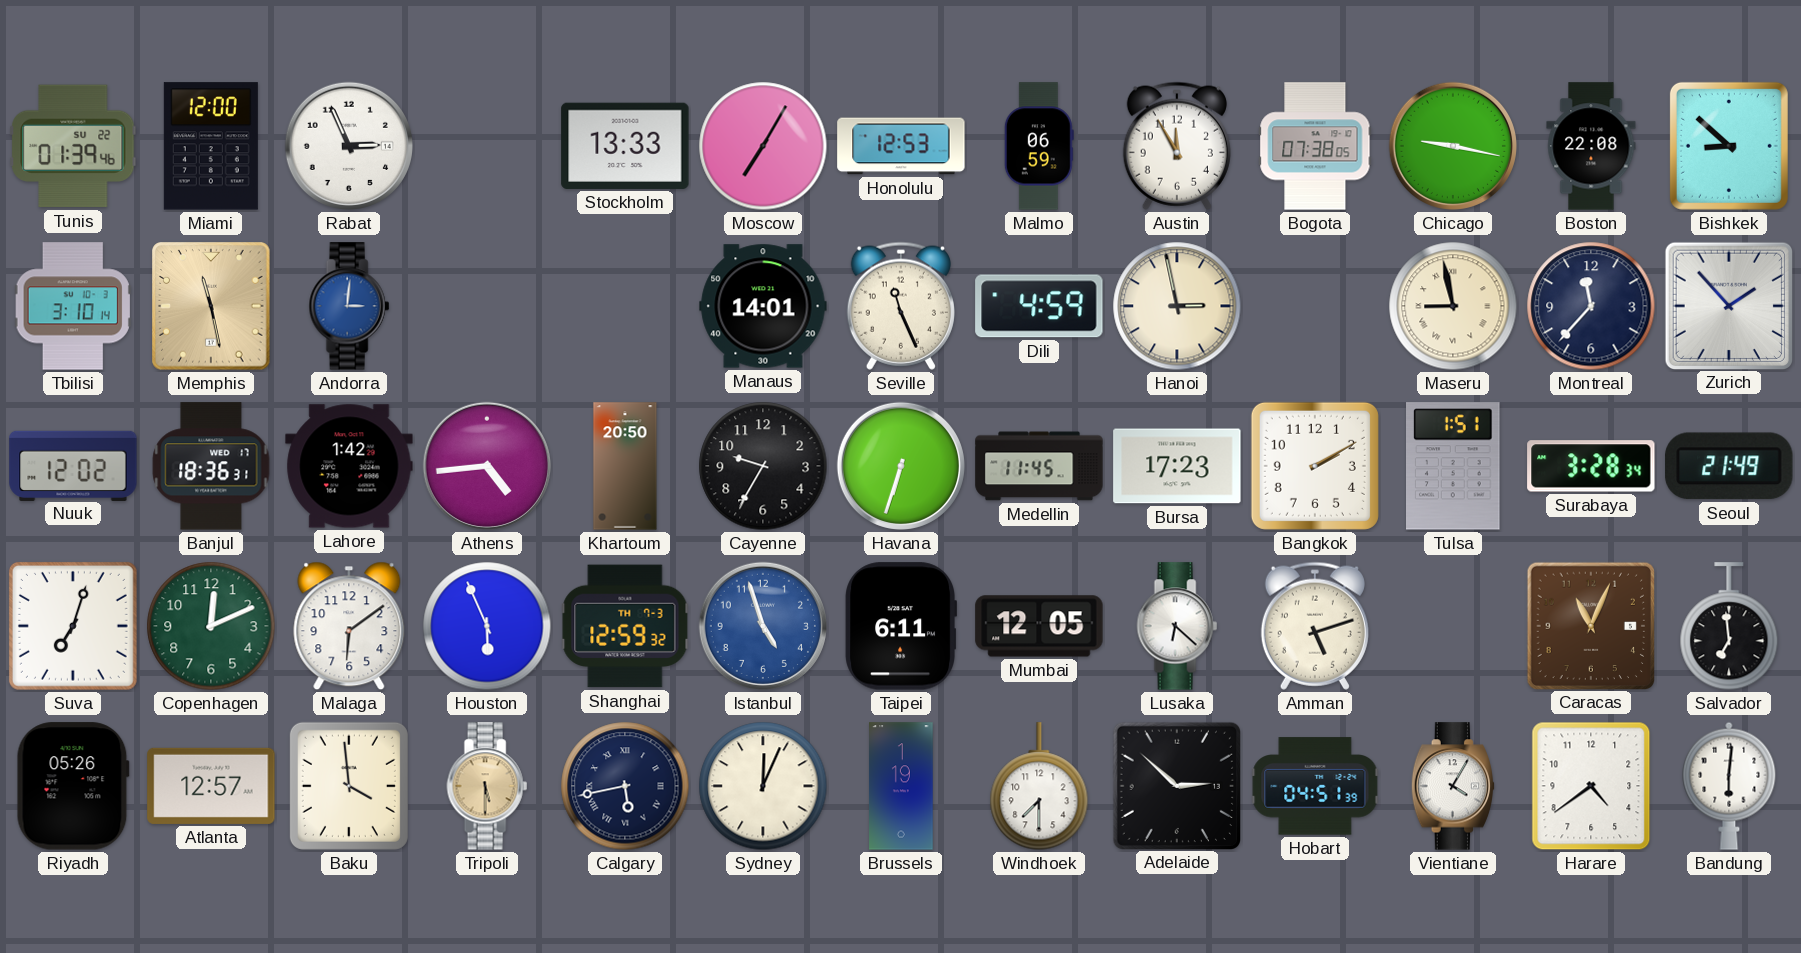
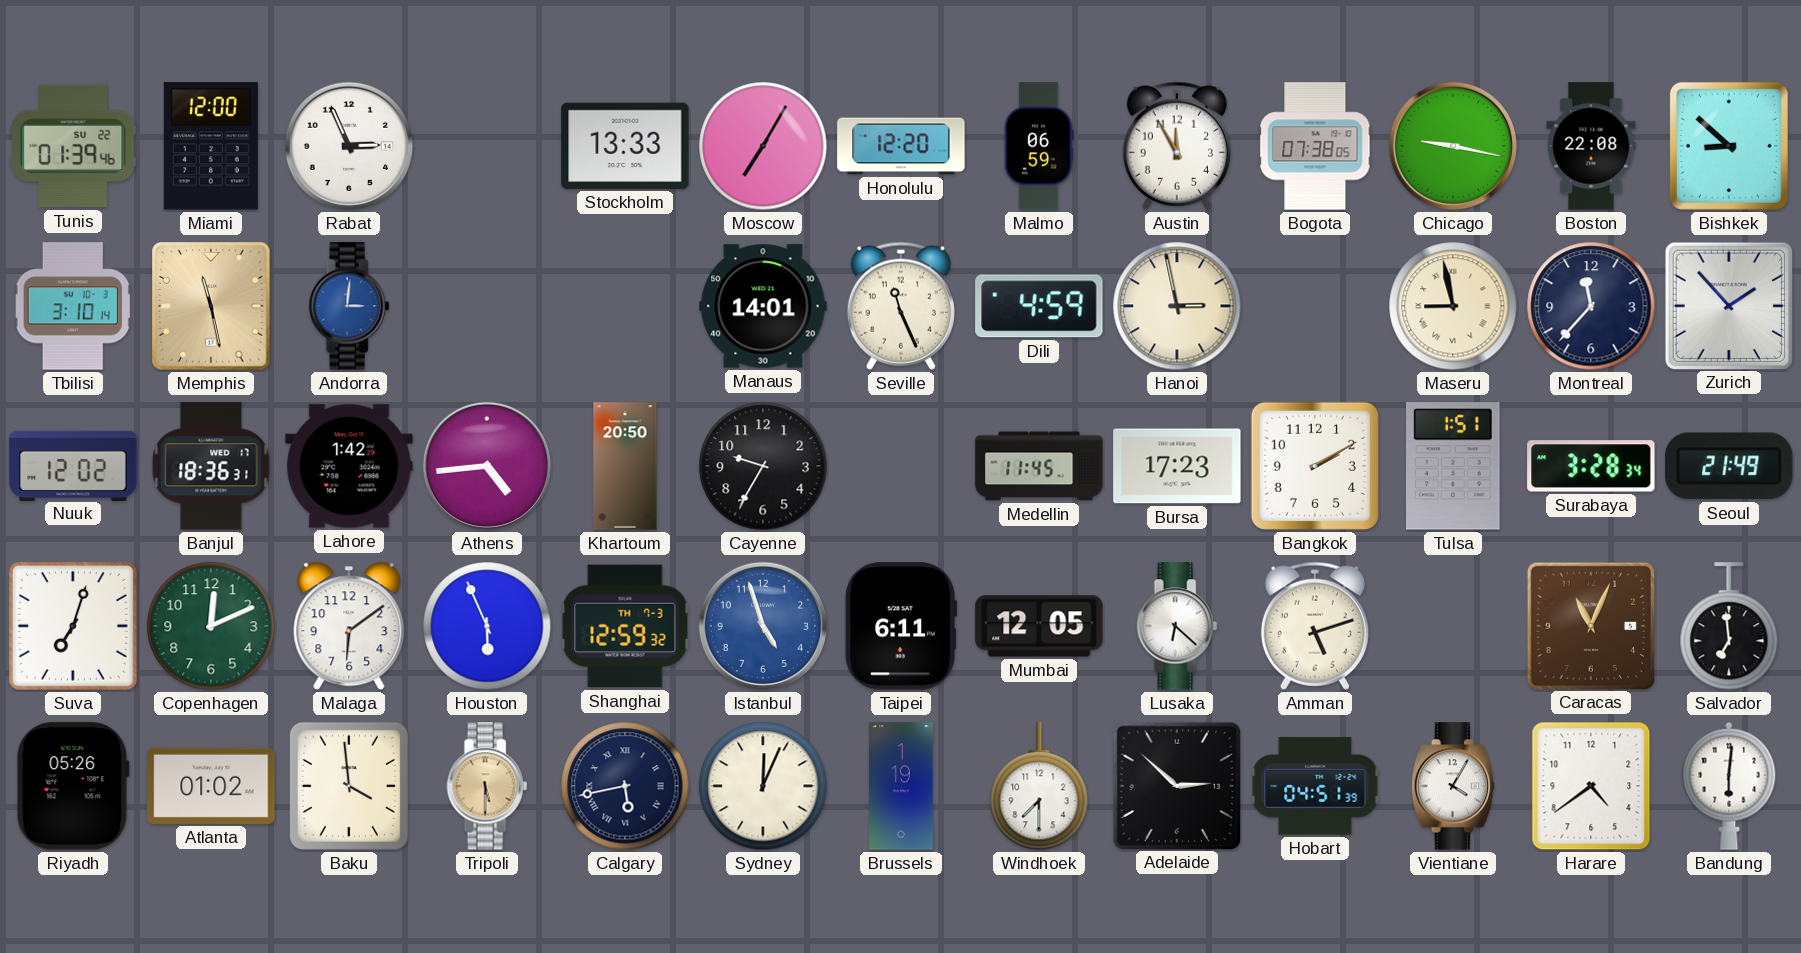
Honolulu: 12:53 -> 12:20
Havana: 6:33 -> none
Atlanta: 12:57 -> 01:02
